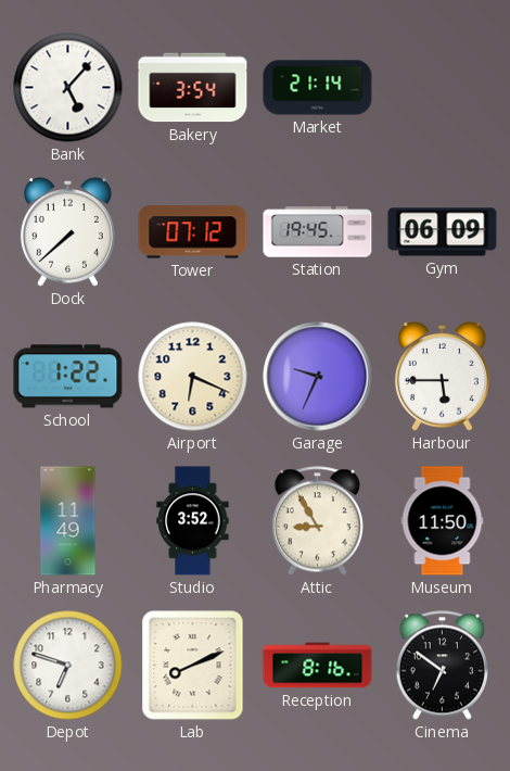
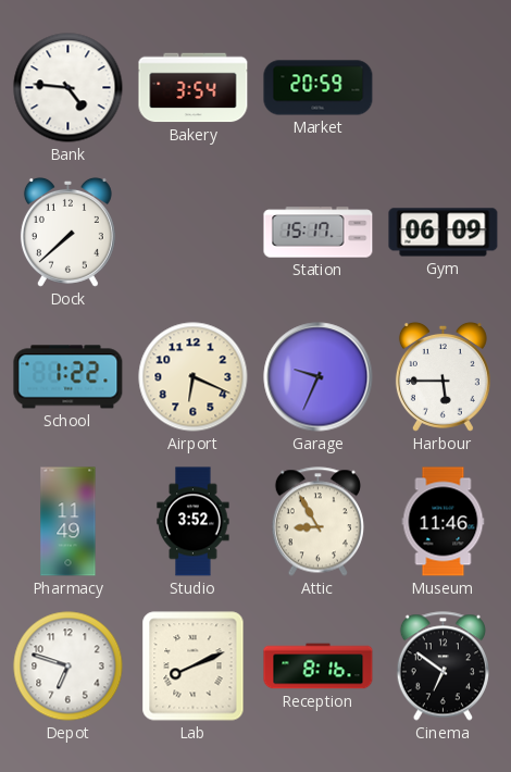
Bank: 5:07 -> 4:46
Market: 21:14 -> 20:59
Tower: 07:12 -> none
Station: 19:45 -> 15:17
Museum: 11:50 -> 11:46
